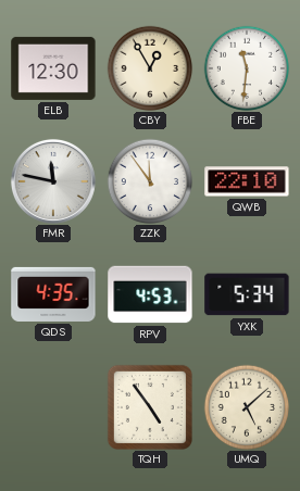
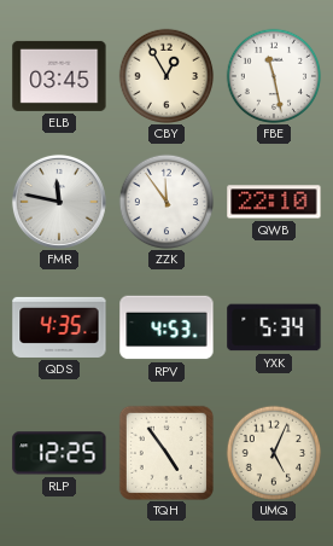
ELB: 12:30 -> 03:45
FBE: 11:31 -> 11:28
RLP: none -> 12:25
UMQ: 5:08 -> 5:04
